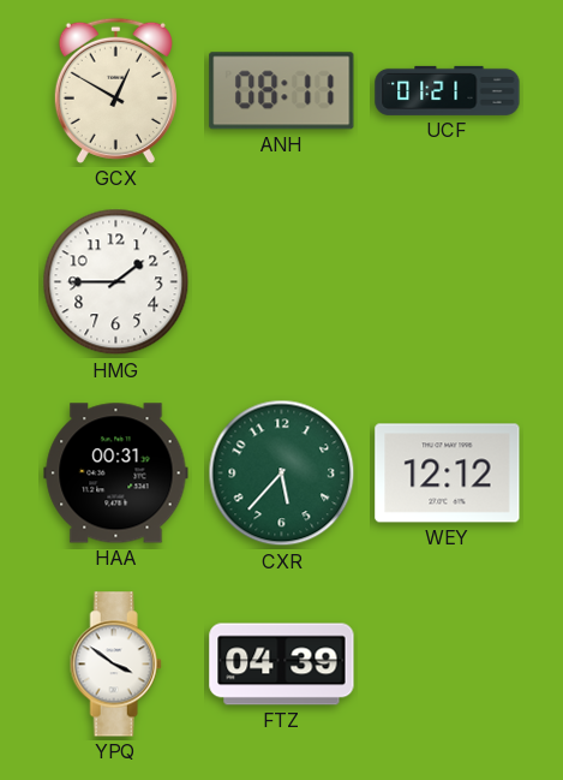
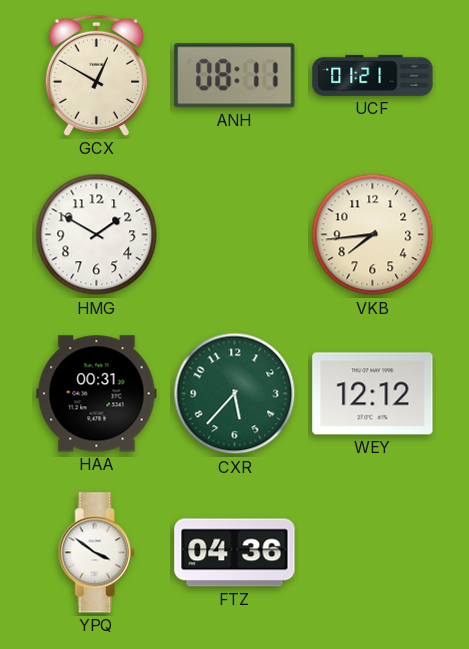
HMG: 1:45 -> 1:50
VKB: none -> 7:44
FTZ: 04:39 -> 04:36
